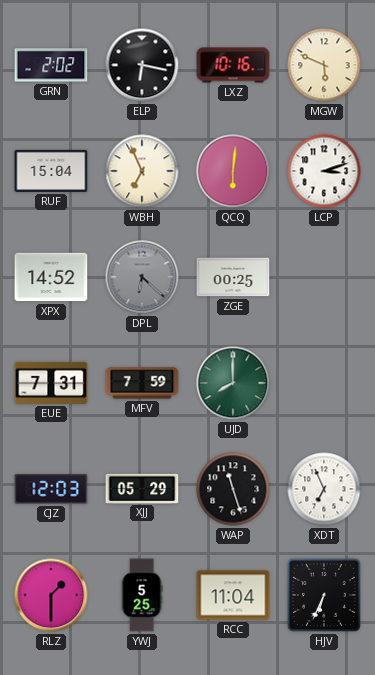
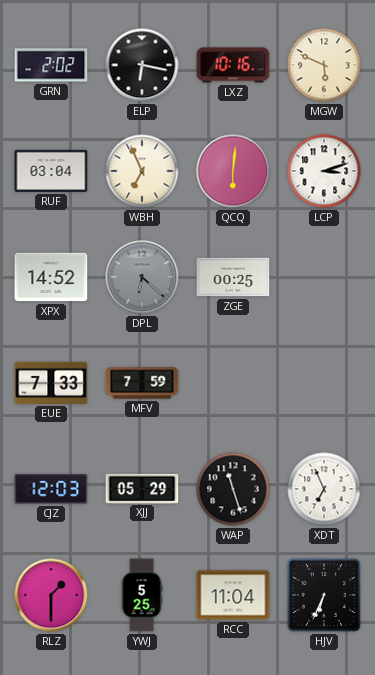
RUF: 15:04 -> 03:04
EUE: 7:31 -> 7:33
UJD: 8:00 -> none
